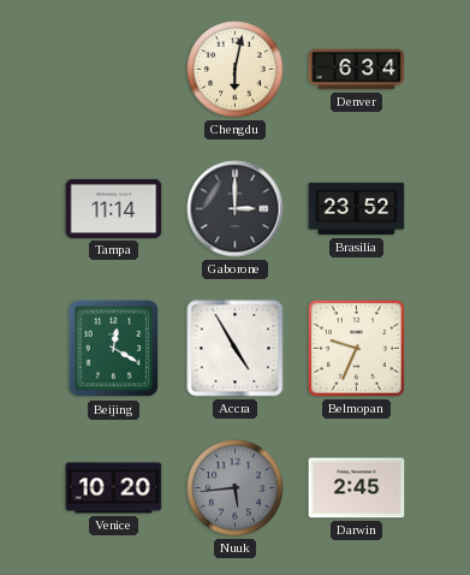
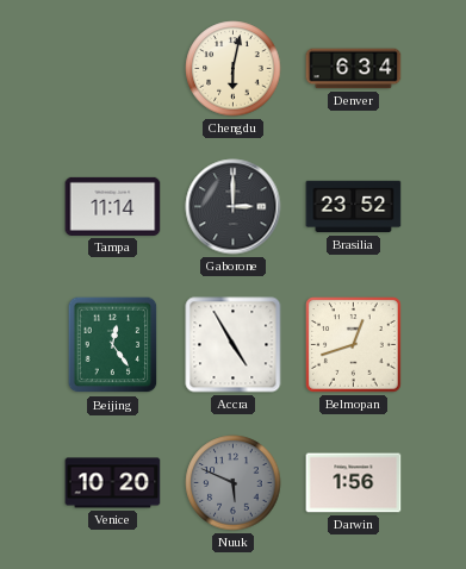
Beijing: 12:20 -> 12:24
Belmopan: 9:34 -> 12:42
Nuuk: 5:44 -> 5:49
Darwin: 2:45 -> 1:56
